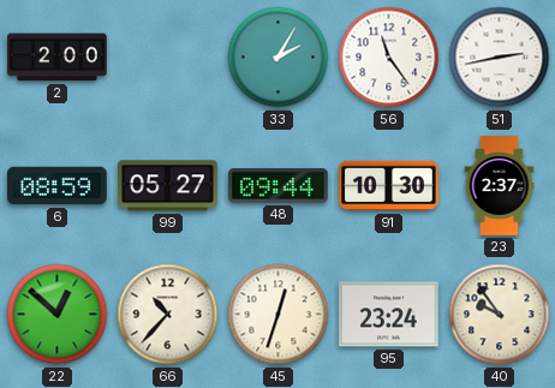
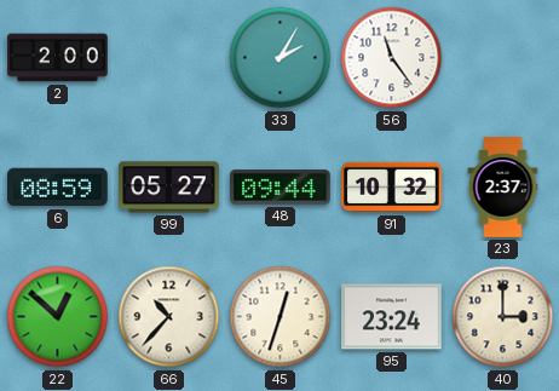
51: 2:43 -> none
91: 10:30 -> 10:32
40: 9:54 -> 3:00
